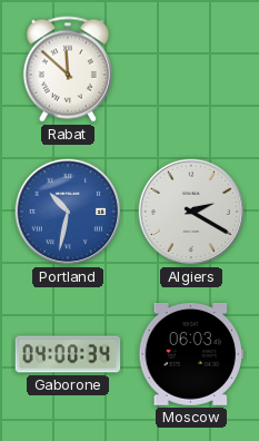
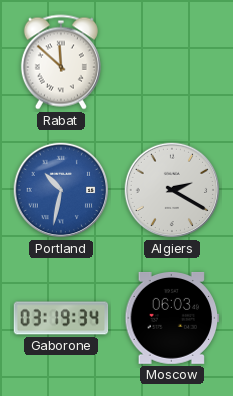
Gaborone: 04:00 -> 03:19
